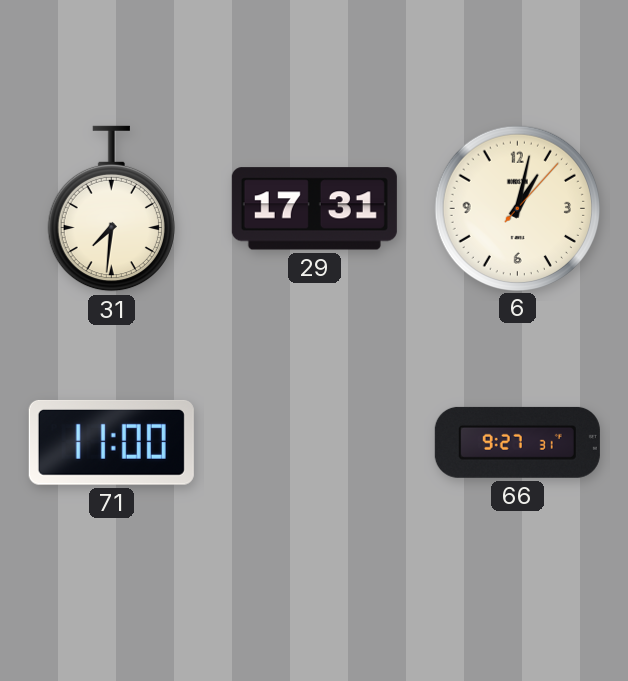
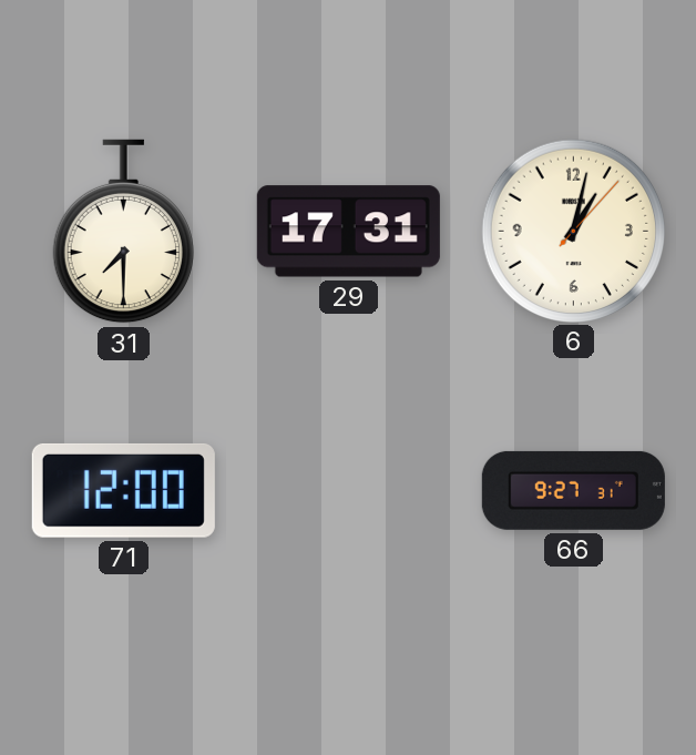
31: 7:31 -> 7:30
71: 11:00 -> 12:00
